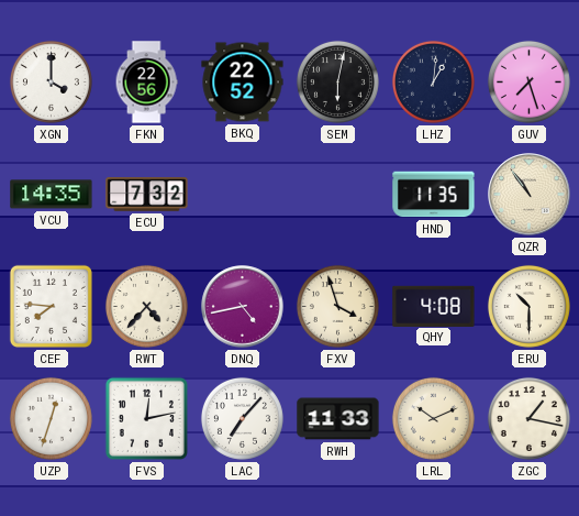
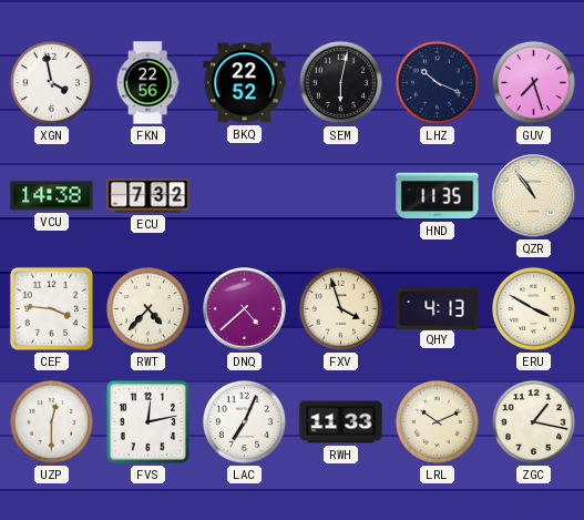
XGN: 4:00 -> 3:58
LHZ: 1:01 -> 10:19
VCU: 14:35 -> 14:38
CEF: 7:46 -> 3:46
DNQ: 4:43 -> 4:38
QHY: 4:08 -> 4:13
ERU: 10:30 -> 3:50
UZP: 12:33 -> 12:30
LAC: 7:07 -> 7:04
